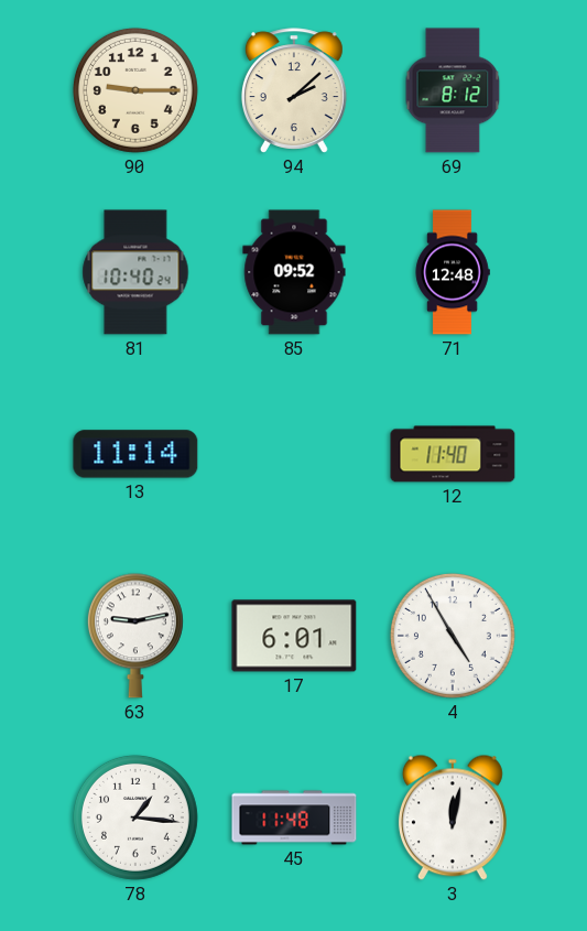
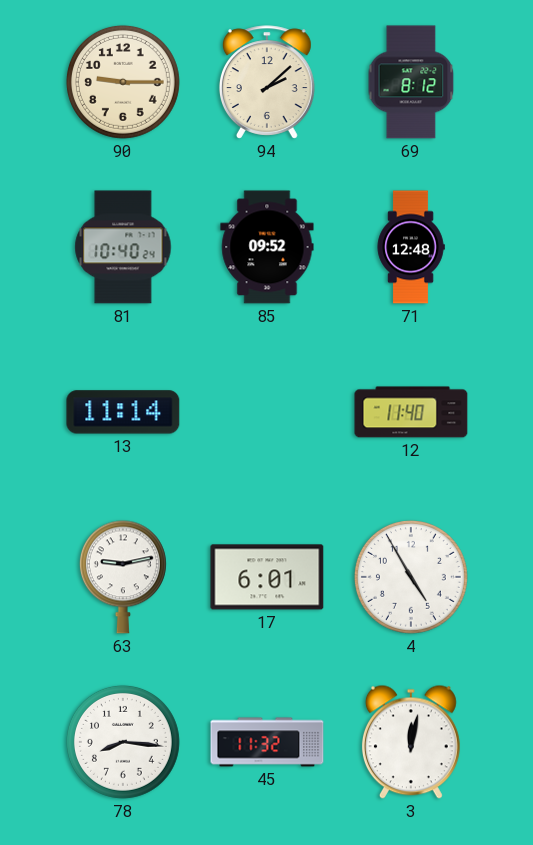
78: 1:16 -> 8:16
45: 11:48 -> 11:32
